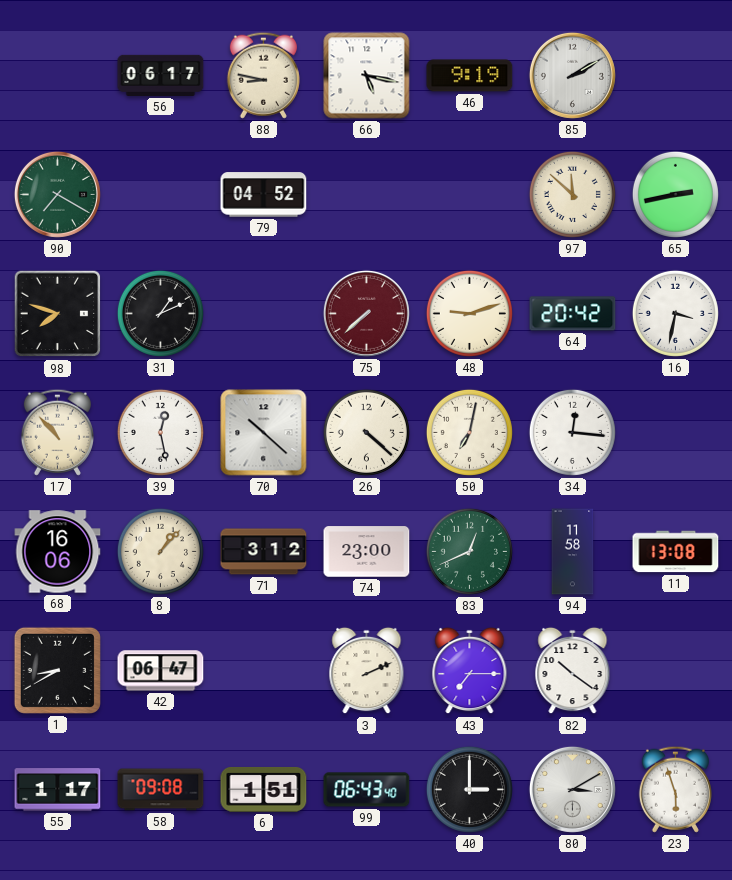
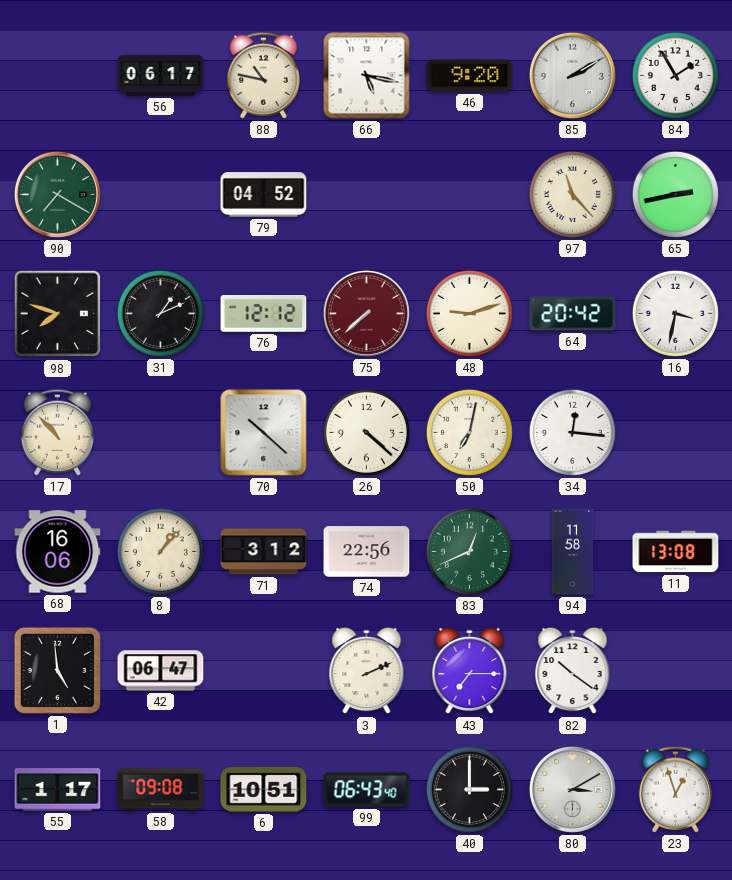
88: 8:47 -> 10:47
46: 9:19 -> 9:20
84: none -> 1:55
97: 11:52 -> 11:23
76: none -> 12:12
39: 12:28 -> none
74: 23:00 -> 22:56
1: 8:40 -> 4:59
6: 1:51 -> 10:51
23: 5:57 -> 12:57
